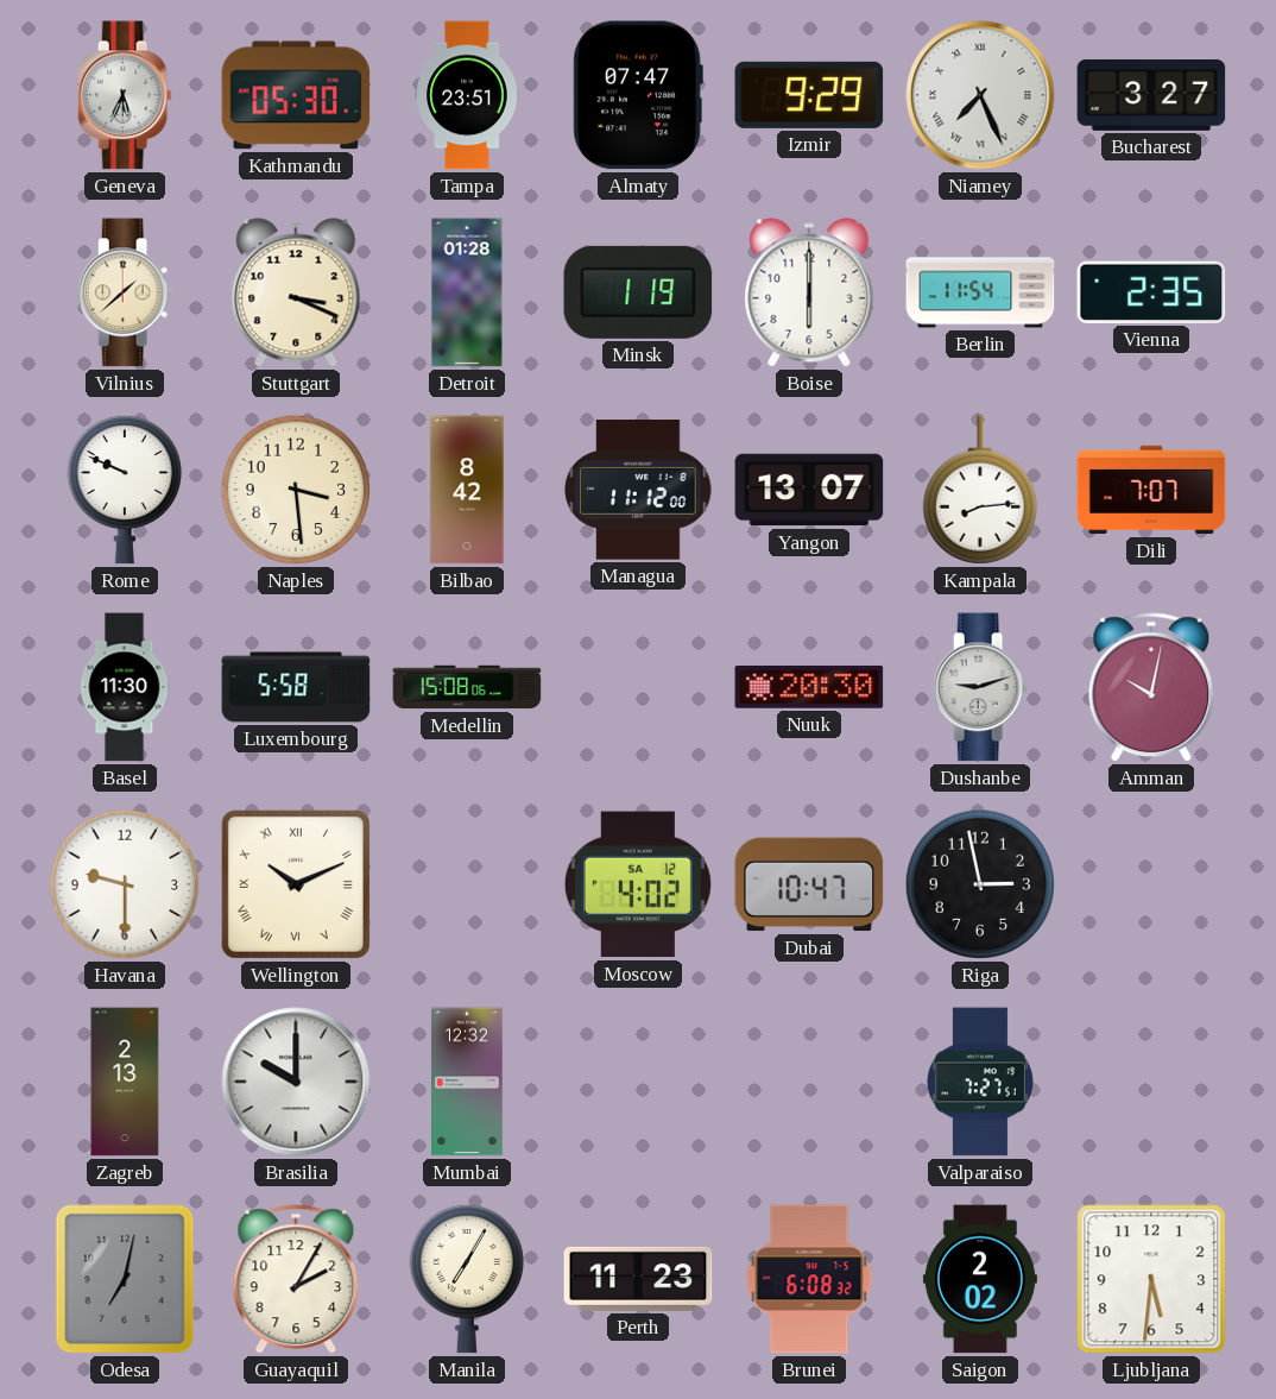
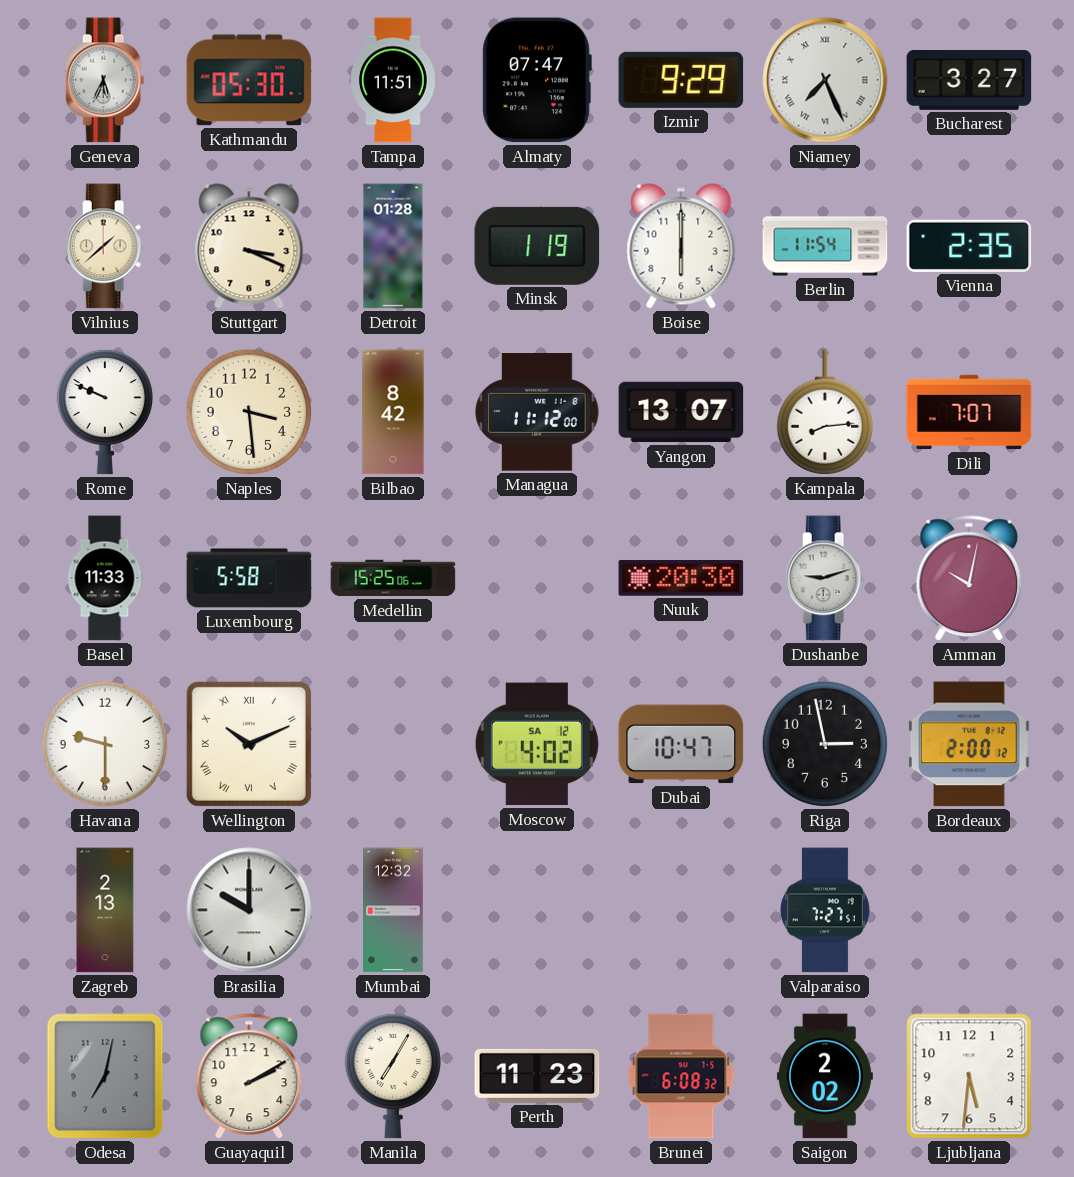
Tampa: 23:51 -> 11:51
Basel: 11:30 -> 11:33
Medellin: 15:08 -> 15:25
Bordeaux: none -> 2:00
Guayaquil: 2:05 -> 2:10
